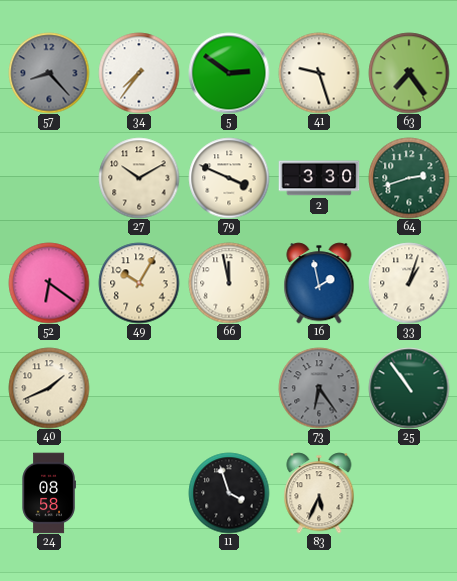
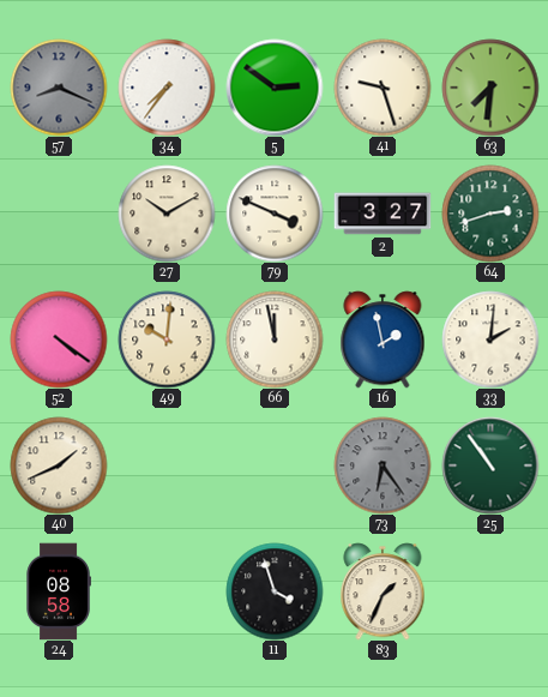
57: 8:23 -> 8:19
63: 7:24 -> 7:31
2: 3:30 -> 3:27
52: 6:21 -> 4:21
49: 10:05 -> 10:01
33: 1:03 -> 2:01
83: 5:34 -> 1:34
